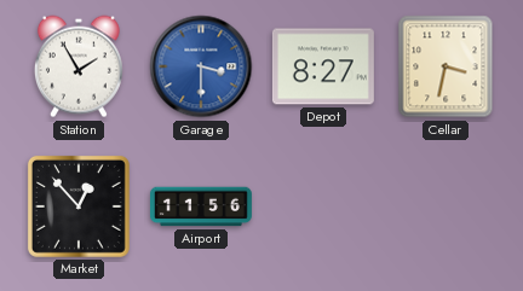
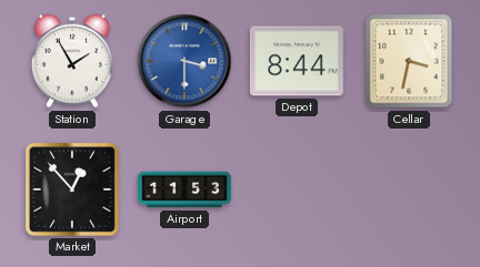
Depot: 8:27 -> 8:44
Airport: 11:56 -> 11:53
